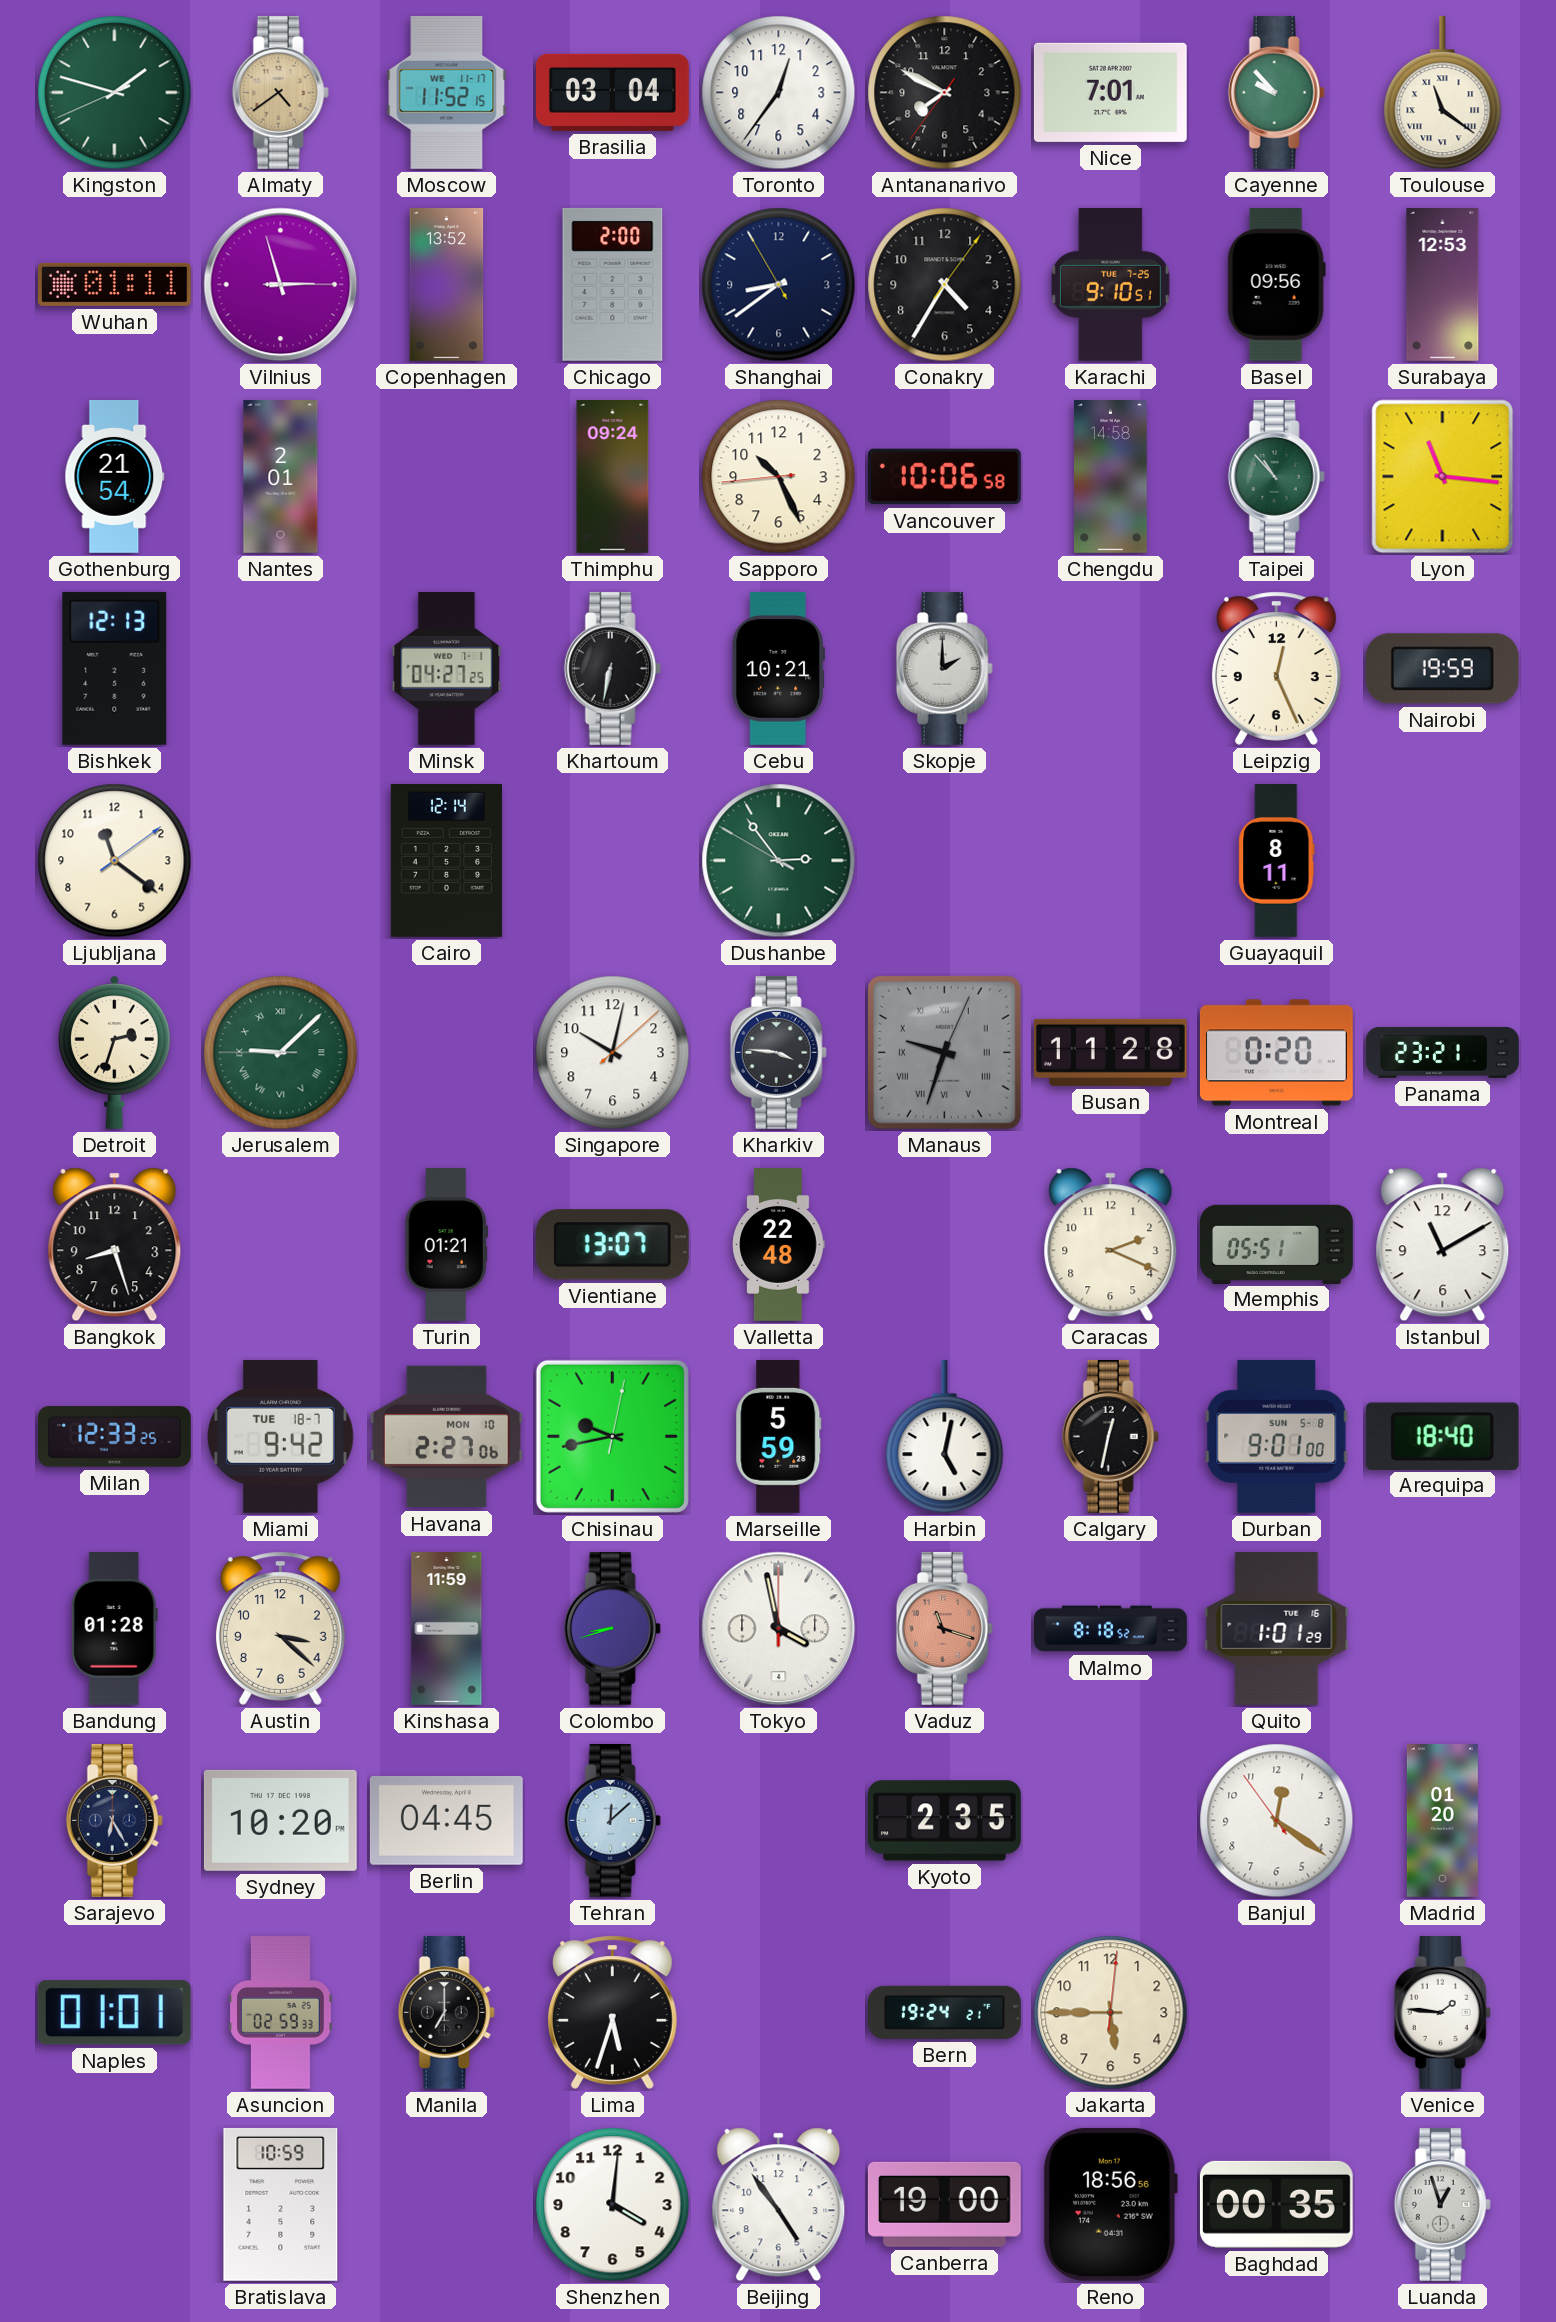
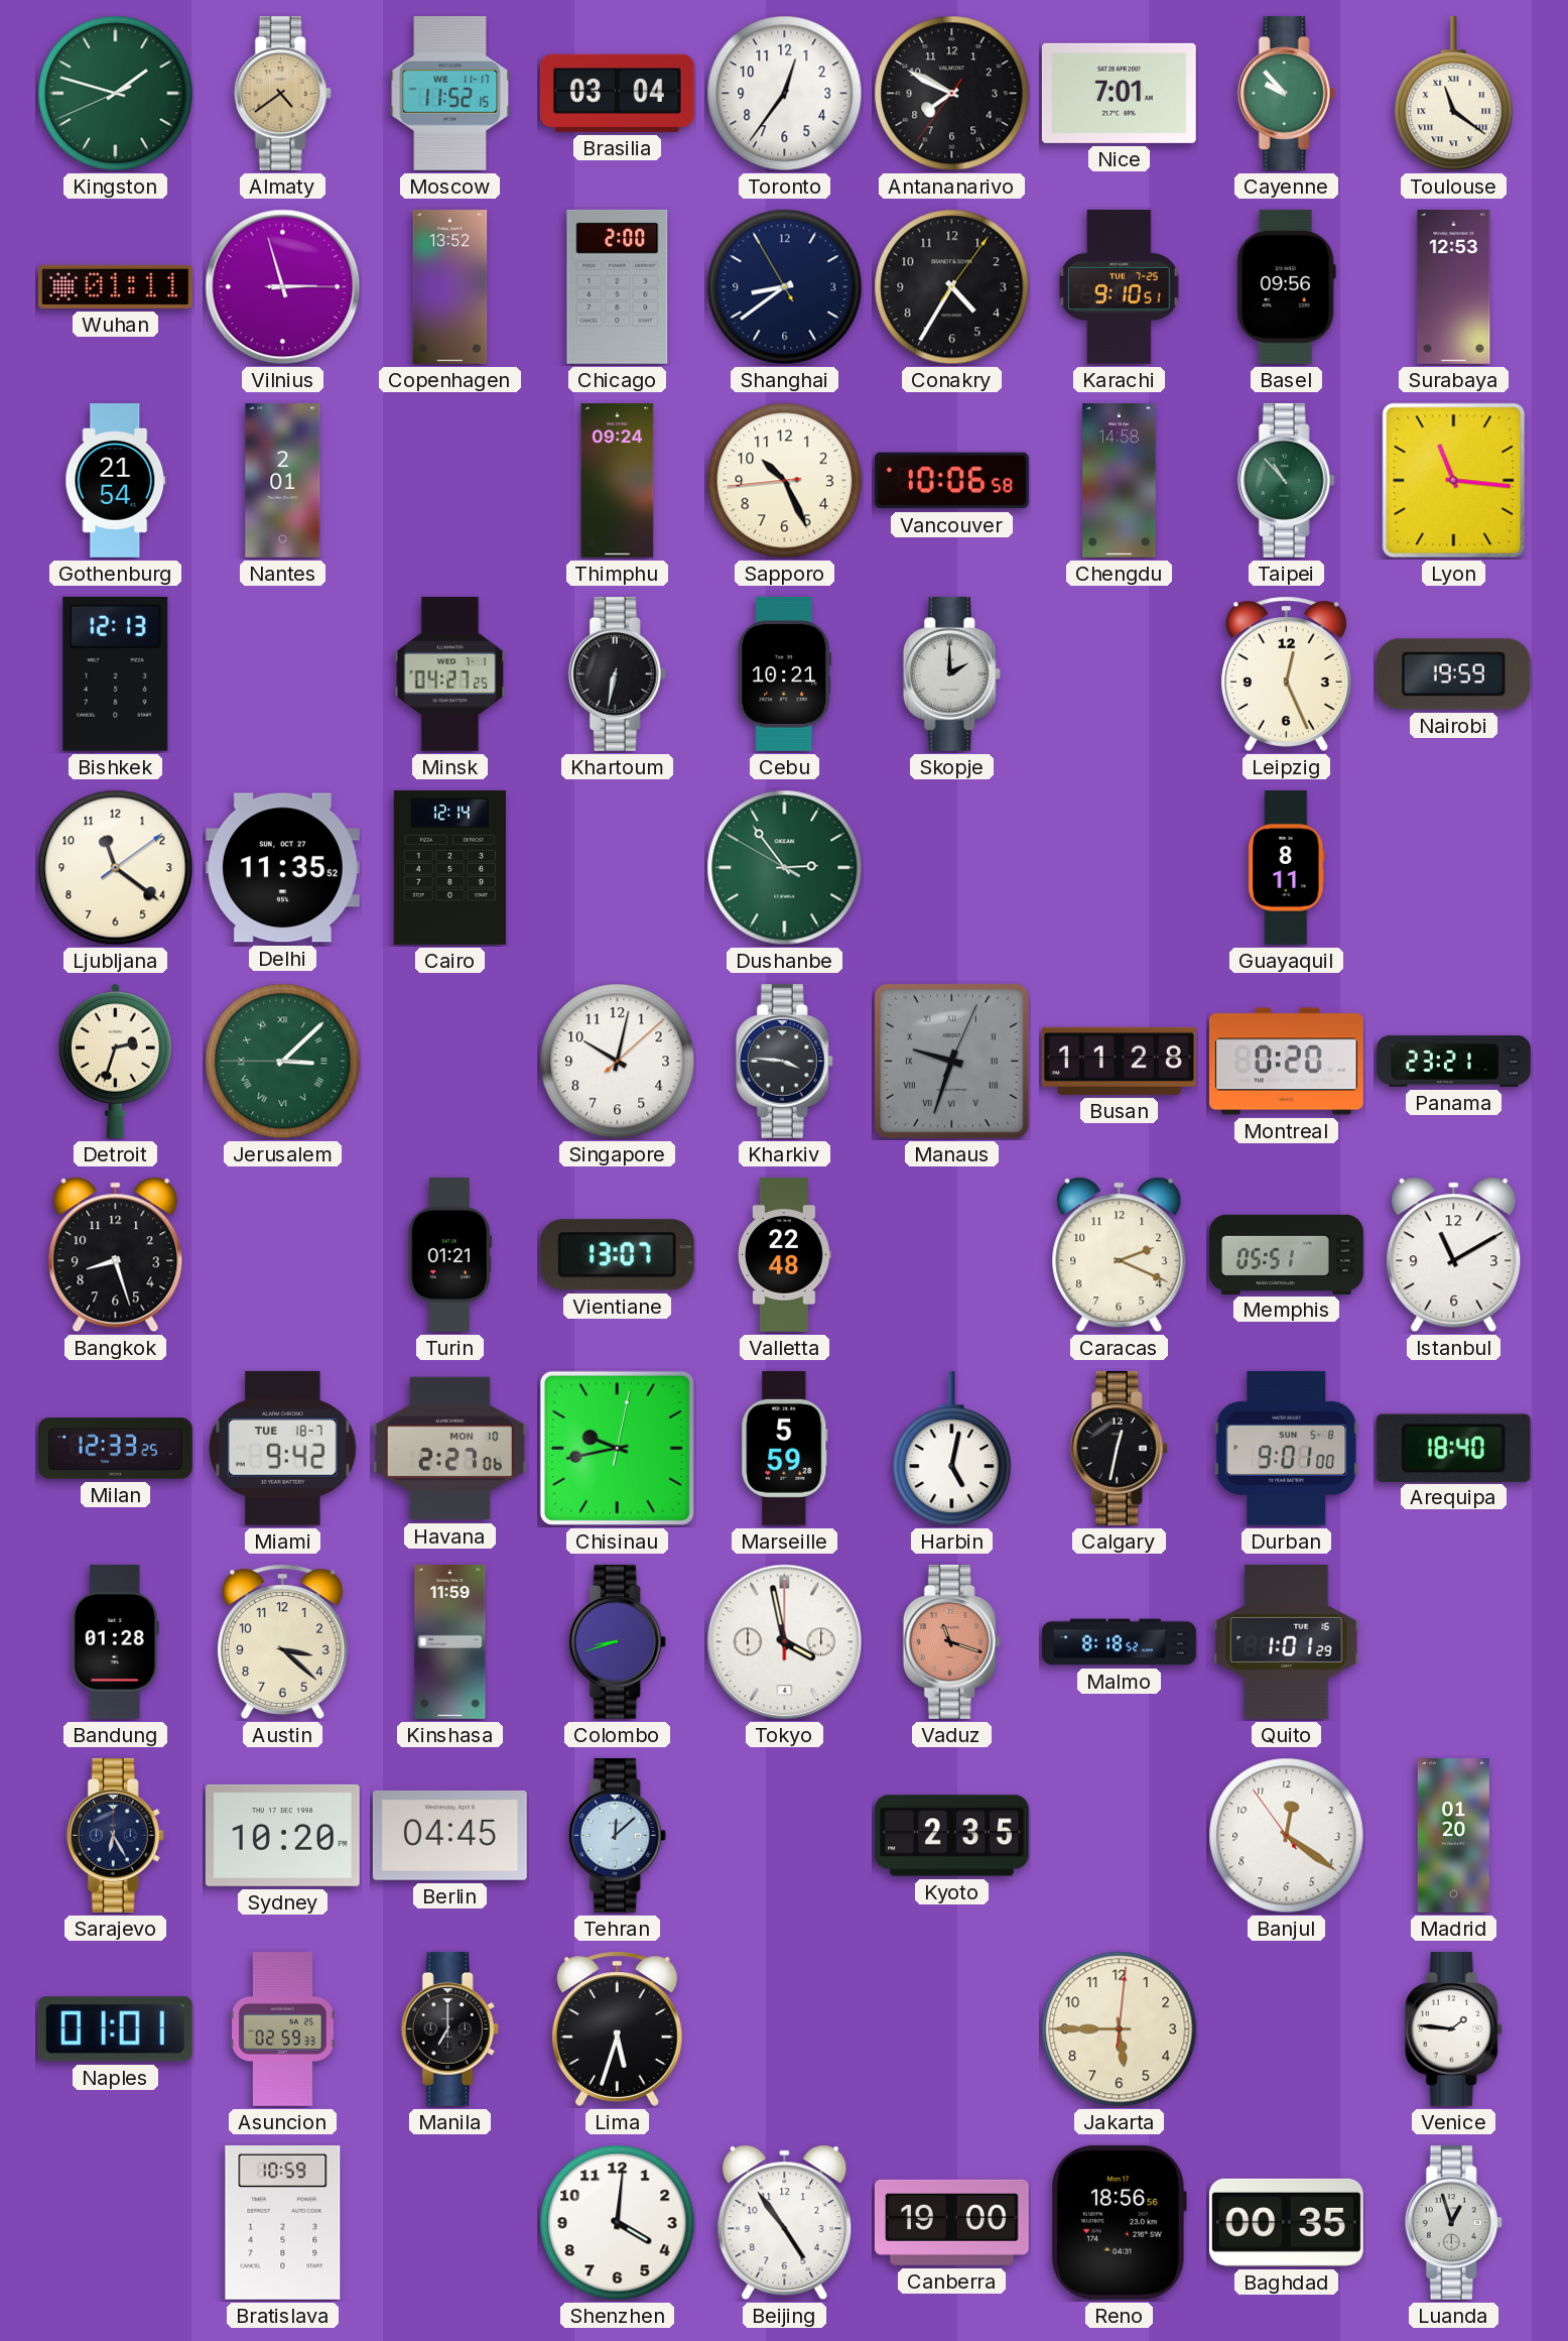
Delhi: none -> 11:35
Jerusalem: 9:07 -> 3:07
Bern: 19:24 -> none
